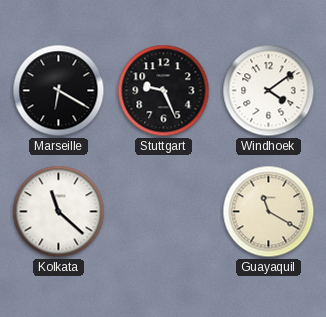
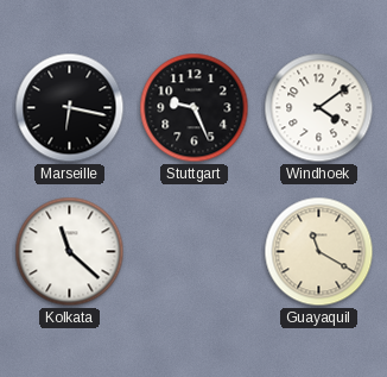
Marseille: 6:20 -> 6:17
